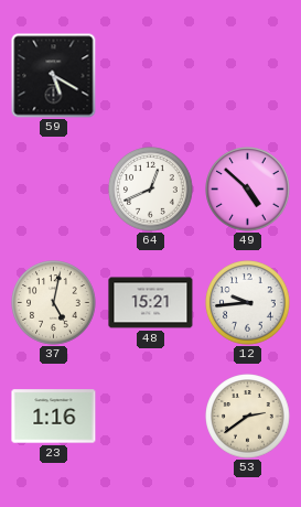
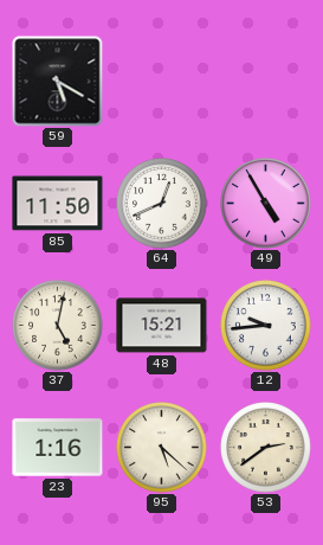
85: none -> 11:50
49: 4:52 -> 4:55
95: none -> 5:22
